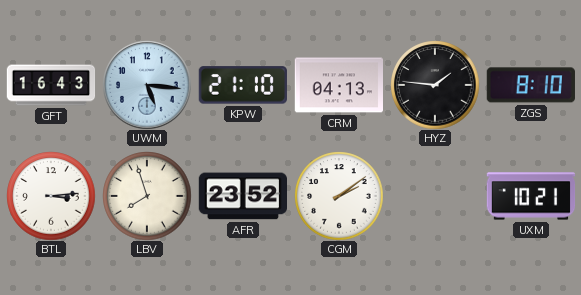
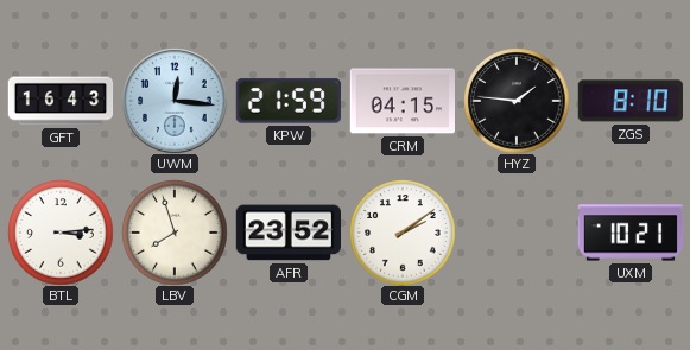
UWM: 5:16 -> 12:16
KPW: 21:10 -> 21:59
CRM: 04:13 -> 04:15
